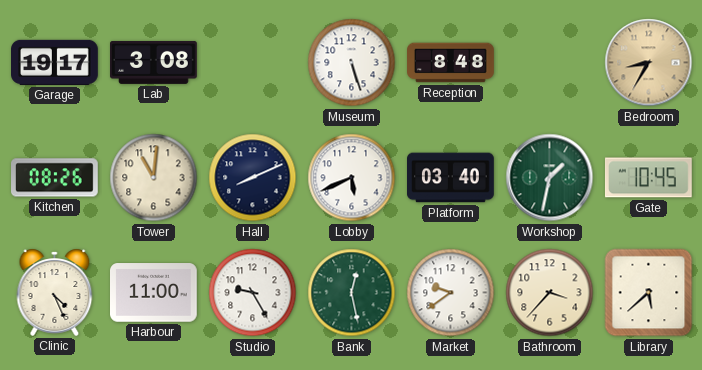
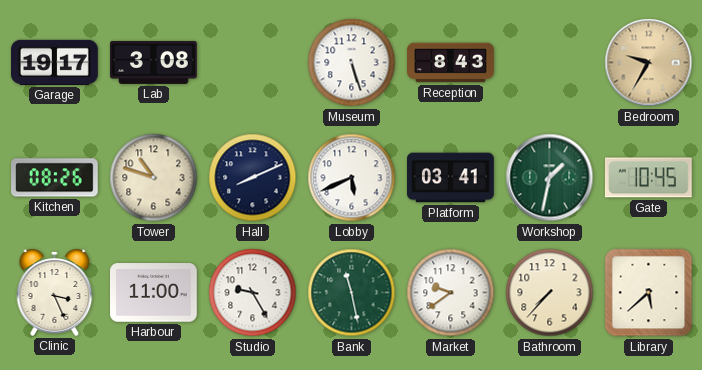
Reception: 8:48 -> 8:43
Bedroom: 8:35 -> 9:35
Tower: 11:01 -> 10:48
Platform: 03:40 -> 03:41
Clinic: 4:26 -> 3:26
Bank: 12:28 -> 11:28
Bathroom: 3:37 -> 7:37
